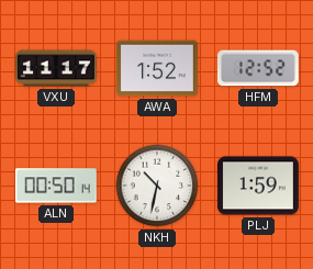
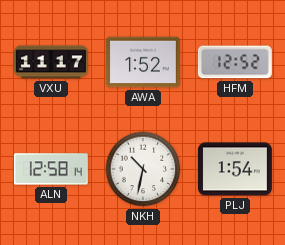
ALN: 00:50 -> 12:58
PLJ: 1:59 -> 1:54
